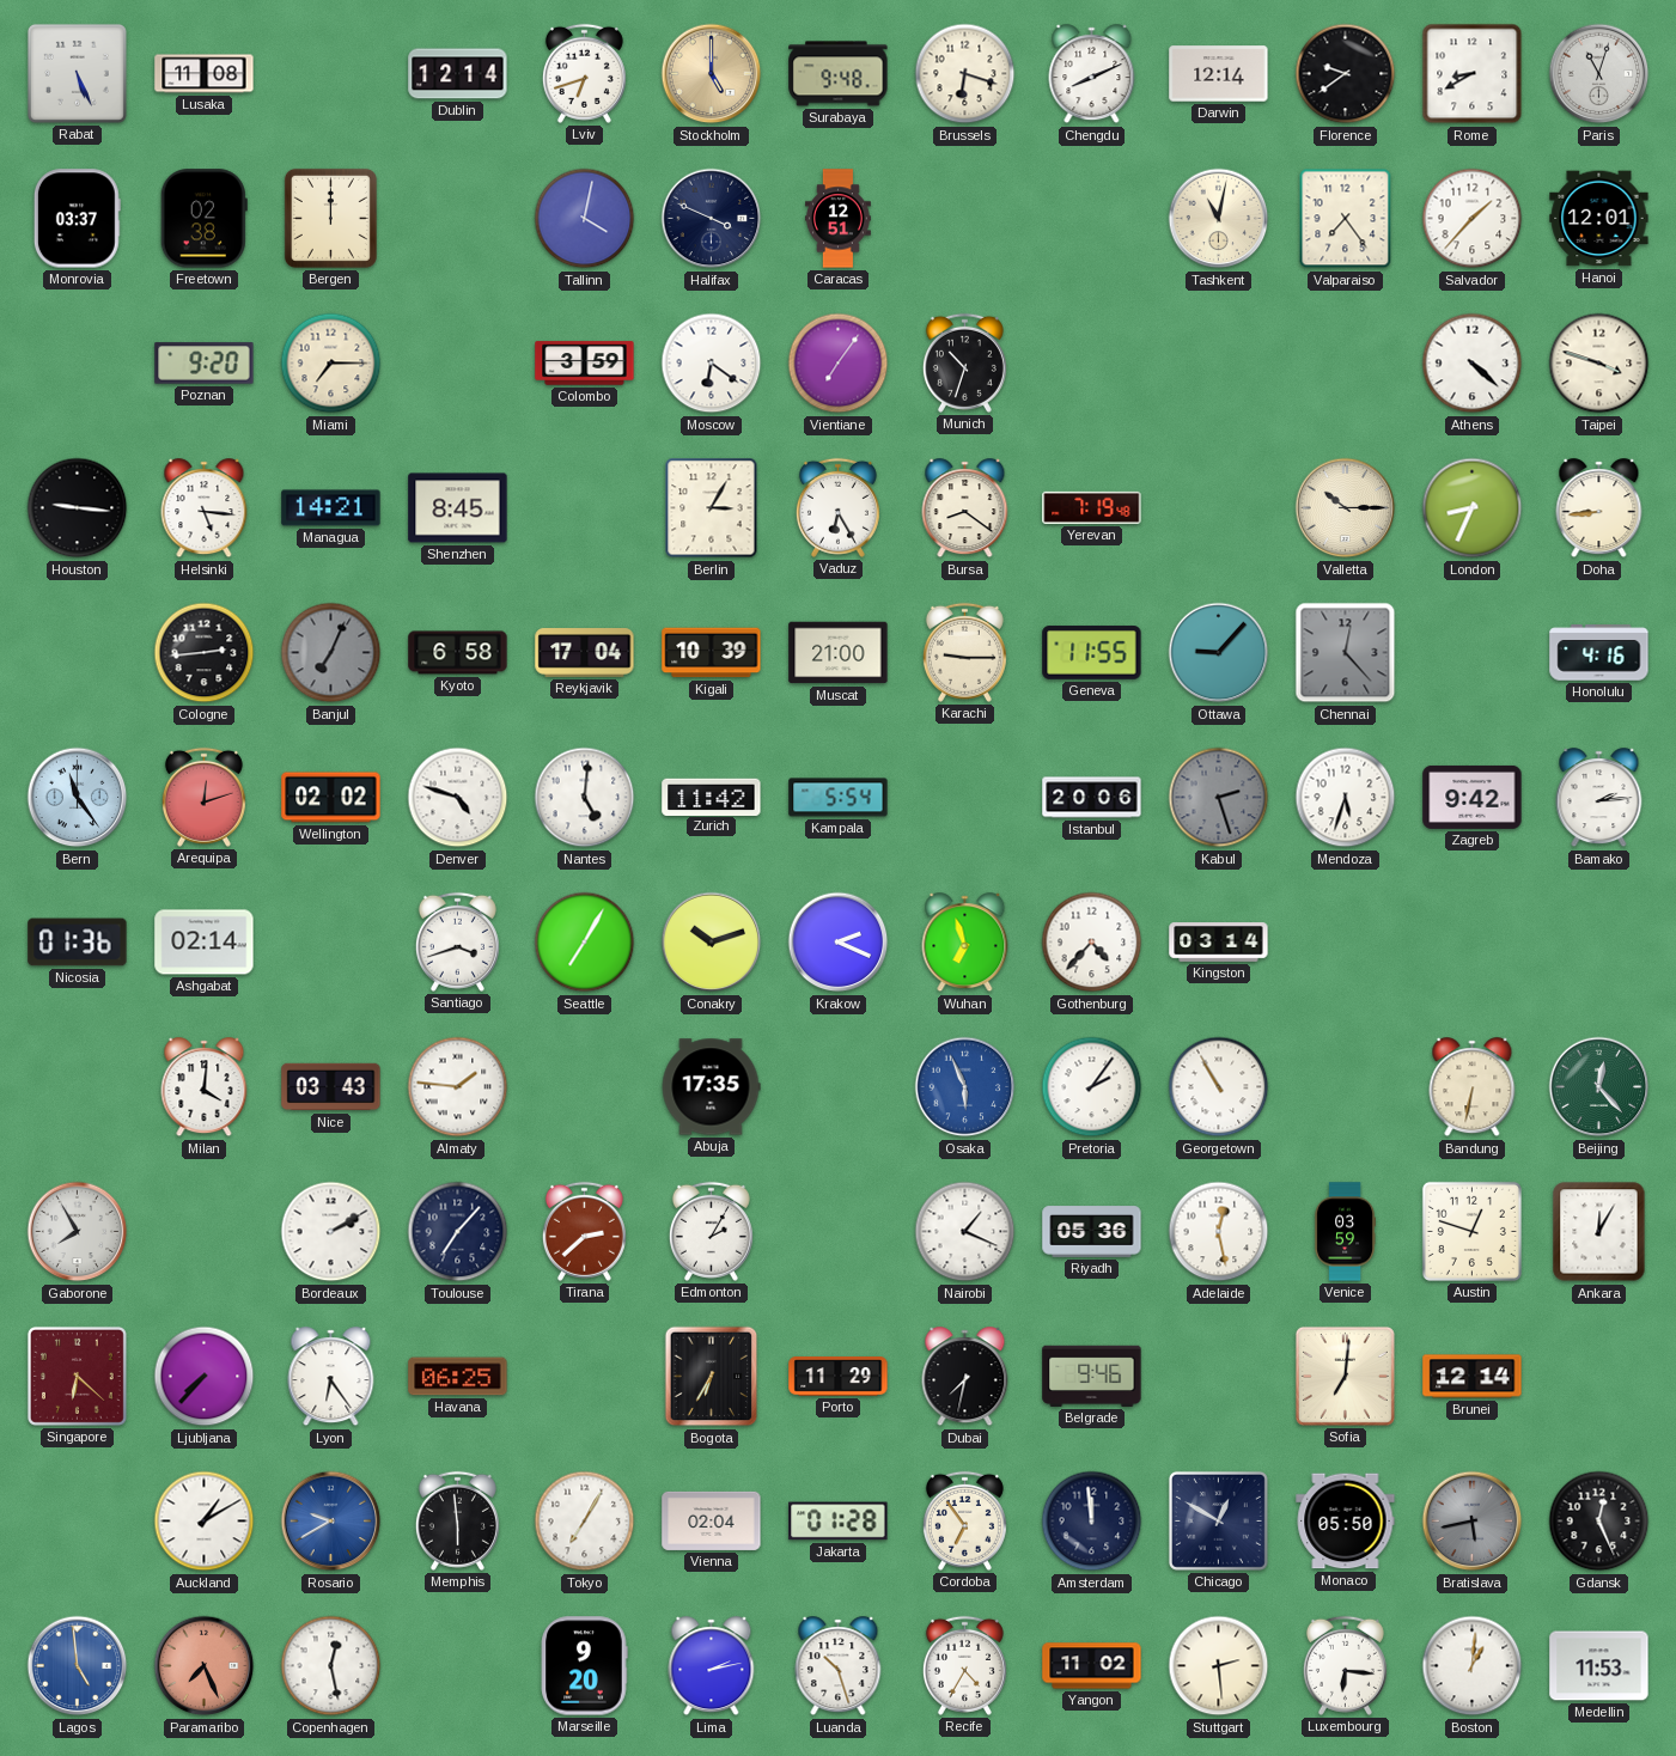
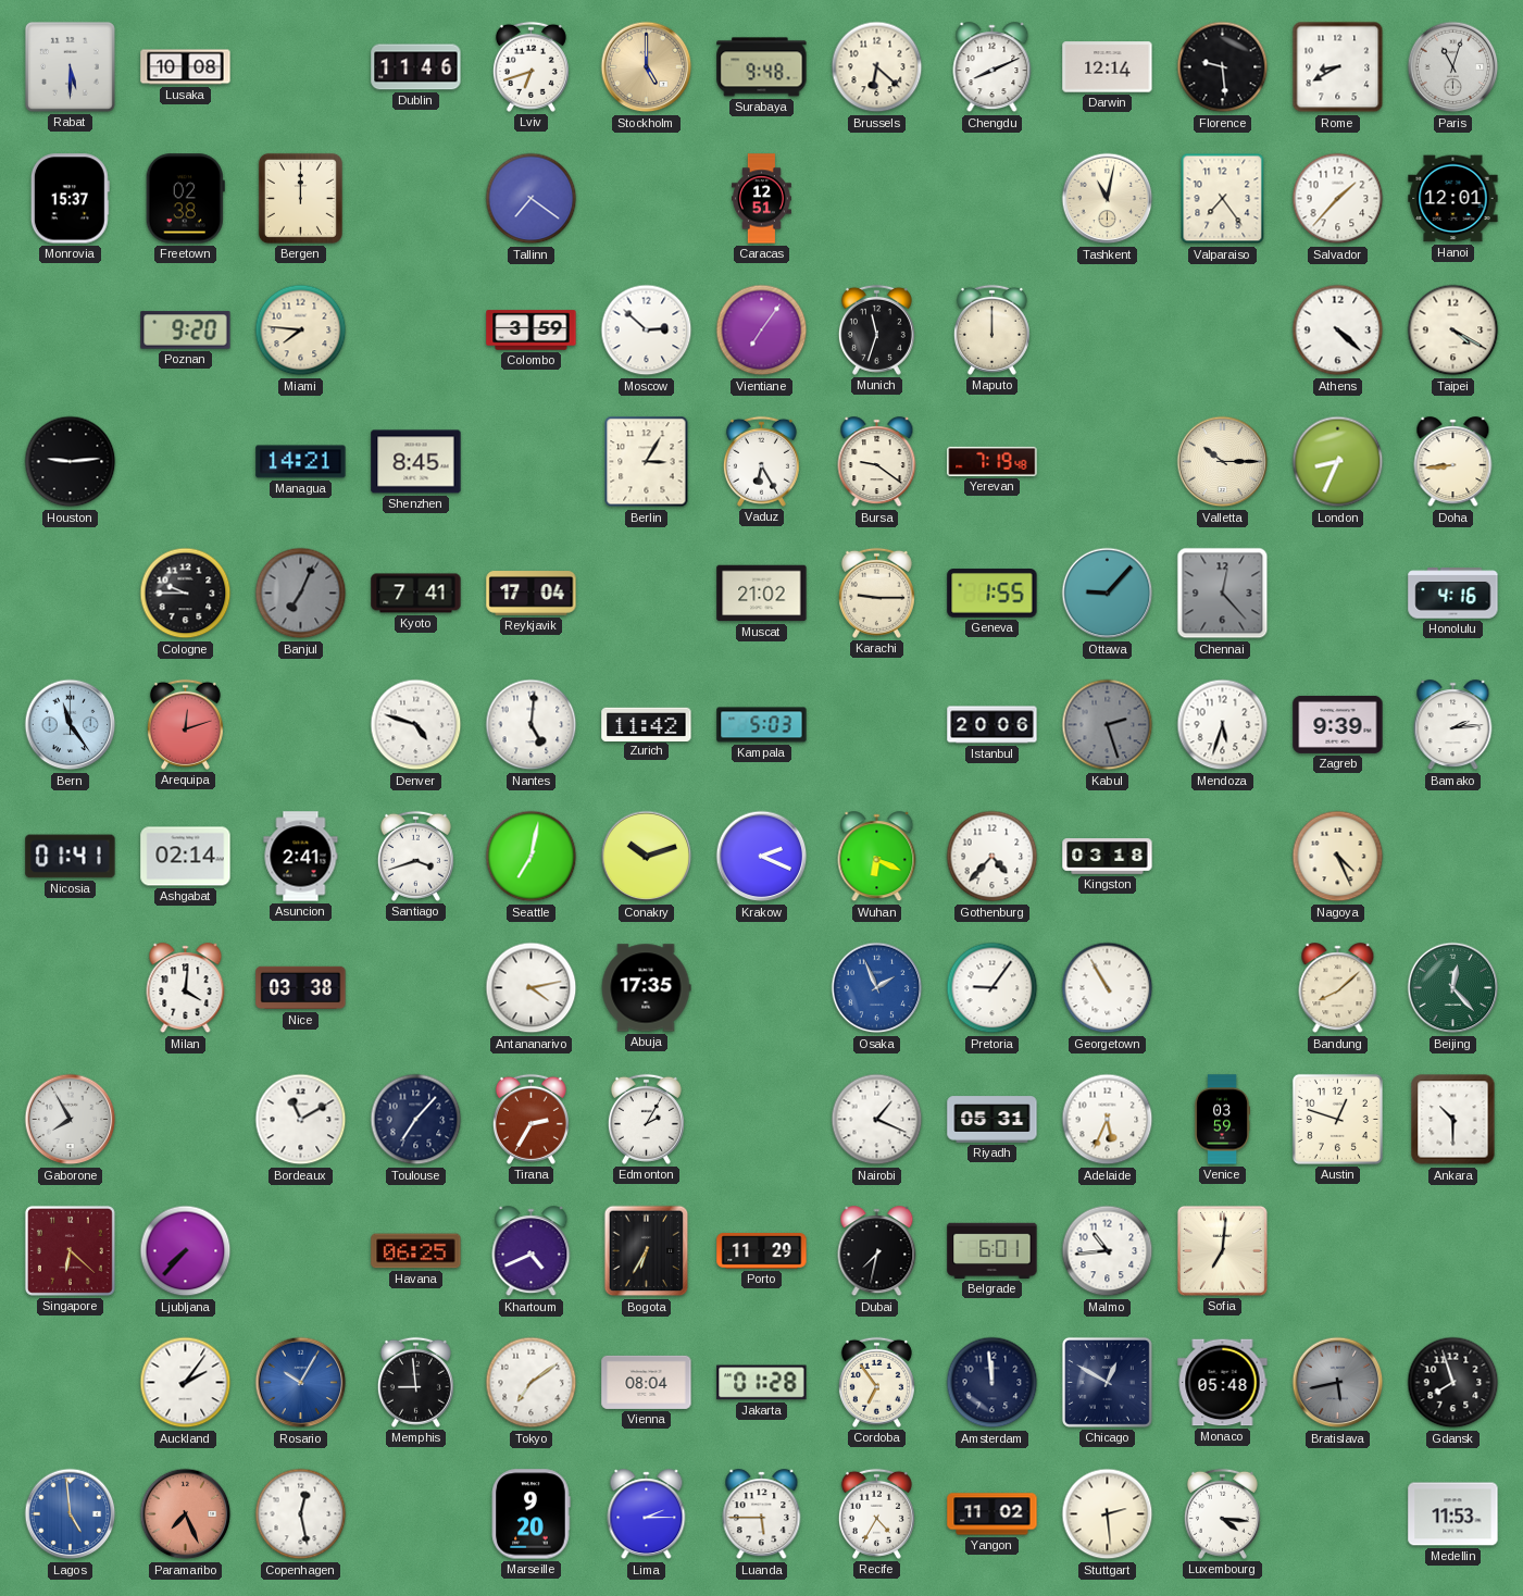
Rabat: 5:26 -> 5:30
Lusaka: 11:08 -> 10:08
Dublin: 12:14 -> 11:46
Brussels: 6:18 -> 6:22
Florence: 9:39 -> 9:29
Monrovia: 03:37 -> 15:37
Tallinn: 4:02 -> 7:21
Halifax: 3:49 -> none
Miami: 7:15 -> 7:46
Moscow: 6:21 -> 2:52
Munich: 10:33 -> 11:33
Maputo: none -> 12:00
Taipei: 3:48 -> 4:20
Houston: 9:16 -> 9:14
Helsinki: 5:16 -> none
Bursa: 8:21 -> 9:21
Cologne: 2:44 -> 9:45
Kyoto: 6:58 -> 7:41
Kigali: 10:39 -> none
Muscat: 21:00 -> 21:02
Geneva: 11:55 -> 1:55
Wellington: 02:02 -> none
Kampala: 5:54 -> 5:03
Zagreb: 9:42 -> 9:39
Nicosia: 01:36 -> 01:41
Asuncion: none -> 2:41
Seattle: 7:05 -> 7:02
Wuhan: 6:57 -> 6:19
Kingston: 03:14 -> 03:18
Nagoya: none -> 4:26
Nice: 03:43 -> 03:38
Almaty: 1:46 -> none
Antananarivo: none -> 4:13
Osaka: 5:56 -> 1:56
Pretoria: 2:06 -> 9:06
Bandung: 6:32 -> 8:08
Bordeaux: 2:10 -> 11:10
Tirana: 2:38 -> 2:35
Riyadh: 05:36 -> 05:31
Adelaide: 12:28 -> 5:34
Ankara: 12:05 -> 10:30
Lyon: 6:24 -> none
Khartoum: none -> 4:41
Belgrade: 9:46 -> 6:01
Malmo: none -> 10:44
Brunei: 12:14 -> none
Auckland: 1:10 -> 2:06
Rosario: 9:40 -> 10:05
Memphis: 5:59 -> 8:59
Tokyo: 7:05 -> 7:09
Vienna: 02:04 -> 08:04
Monaco: 05:50 -> 05:48
Gdansk: 12:26 -> 7:57
Lima: 2:13 -> 2:15
Luanda: 10:27 -> 5:45
Luxembourg: 6:16 -> 4:16
Boston: 1:01 -> none
